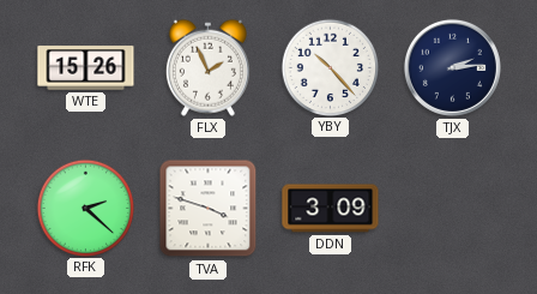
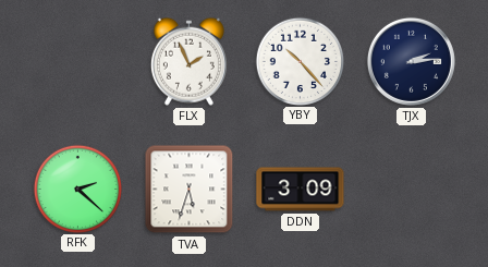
WTE: 15:26 -> none
TVA: 3:48 -> 5:33
